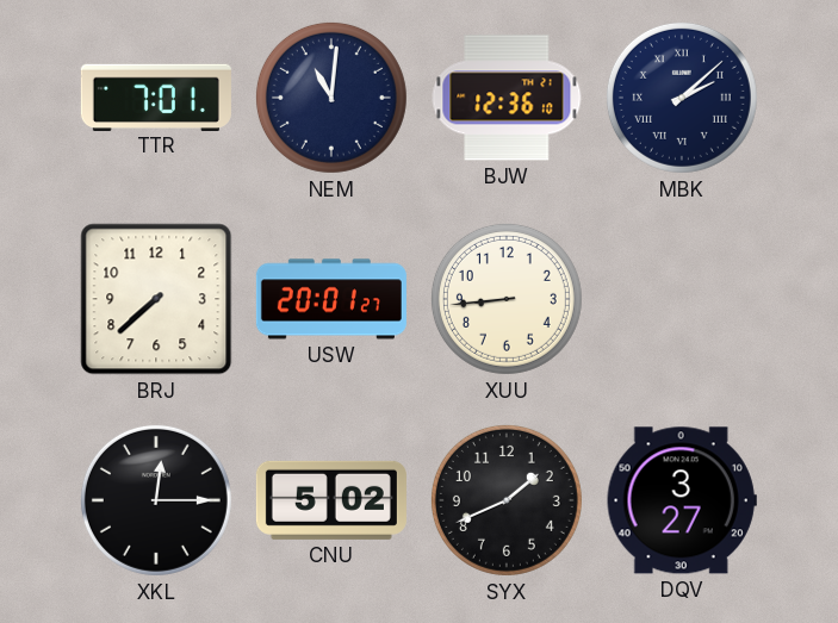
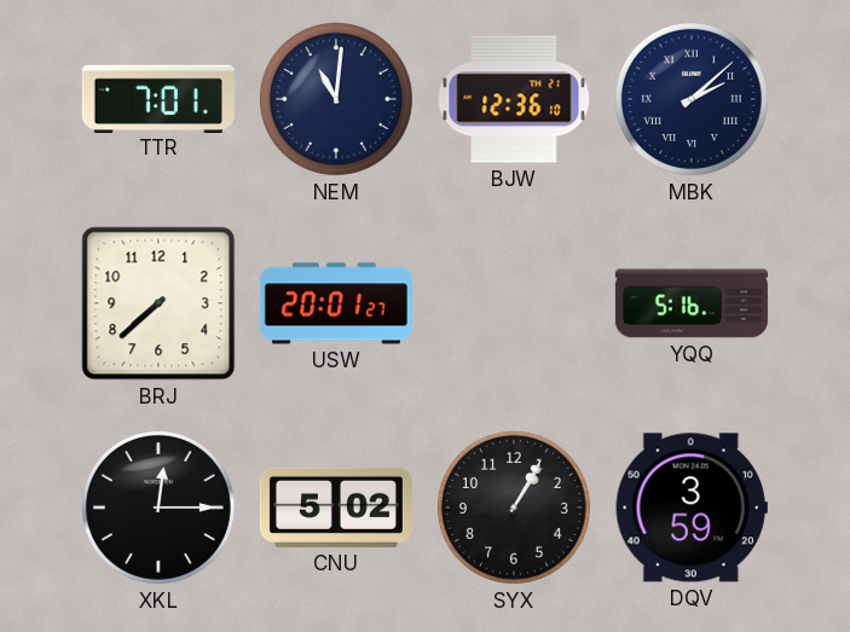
XUU: 8:44 -> none
YQQ: none -> 5:16
SYX: 1:41 -> 1:05
DQV: 3:27 -> 3:59
